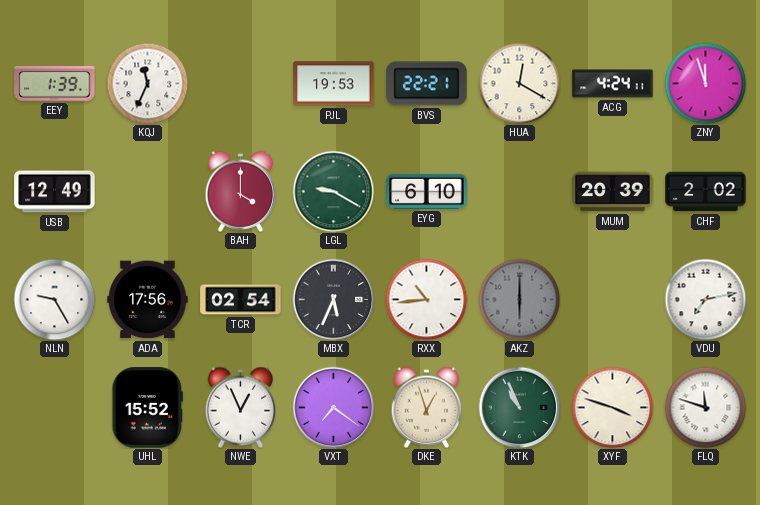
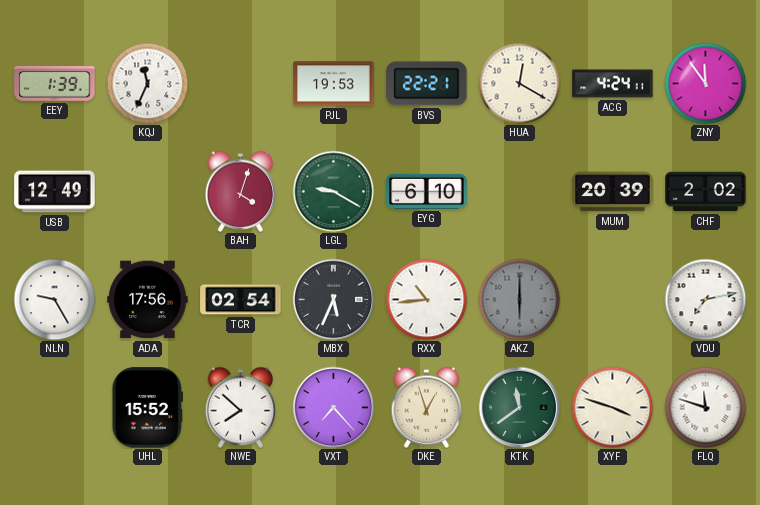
ZNY: 11:57 -> 11:54
BAH: 4:00 -> 4:03
NWE: 12:56 -> 7:52
VXT: 7:21 -> 7:23
KTK: 10:56 -> 11:39
